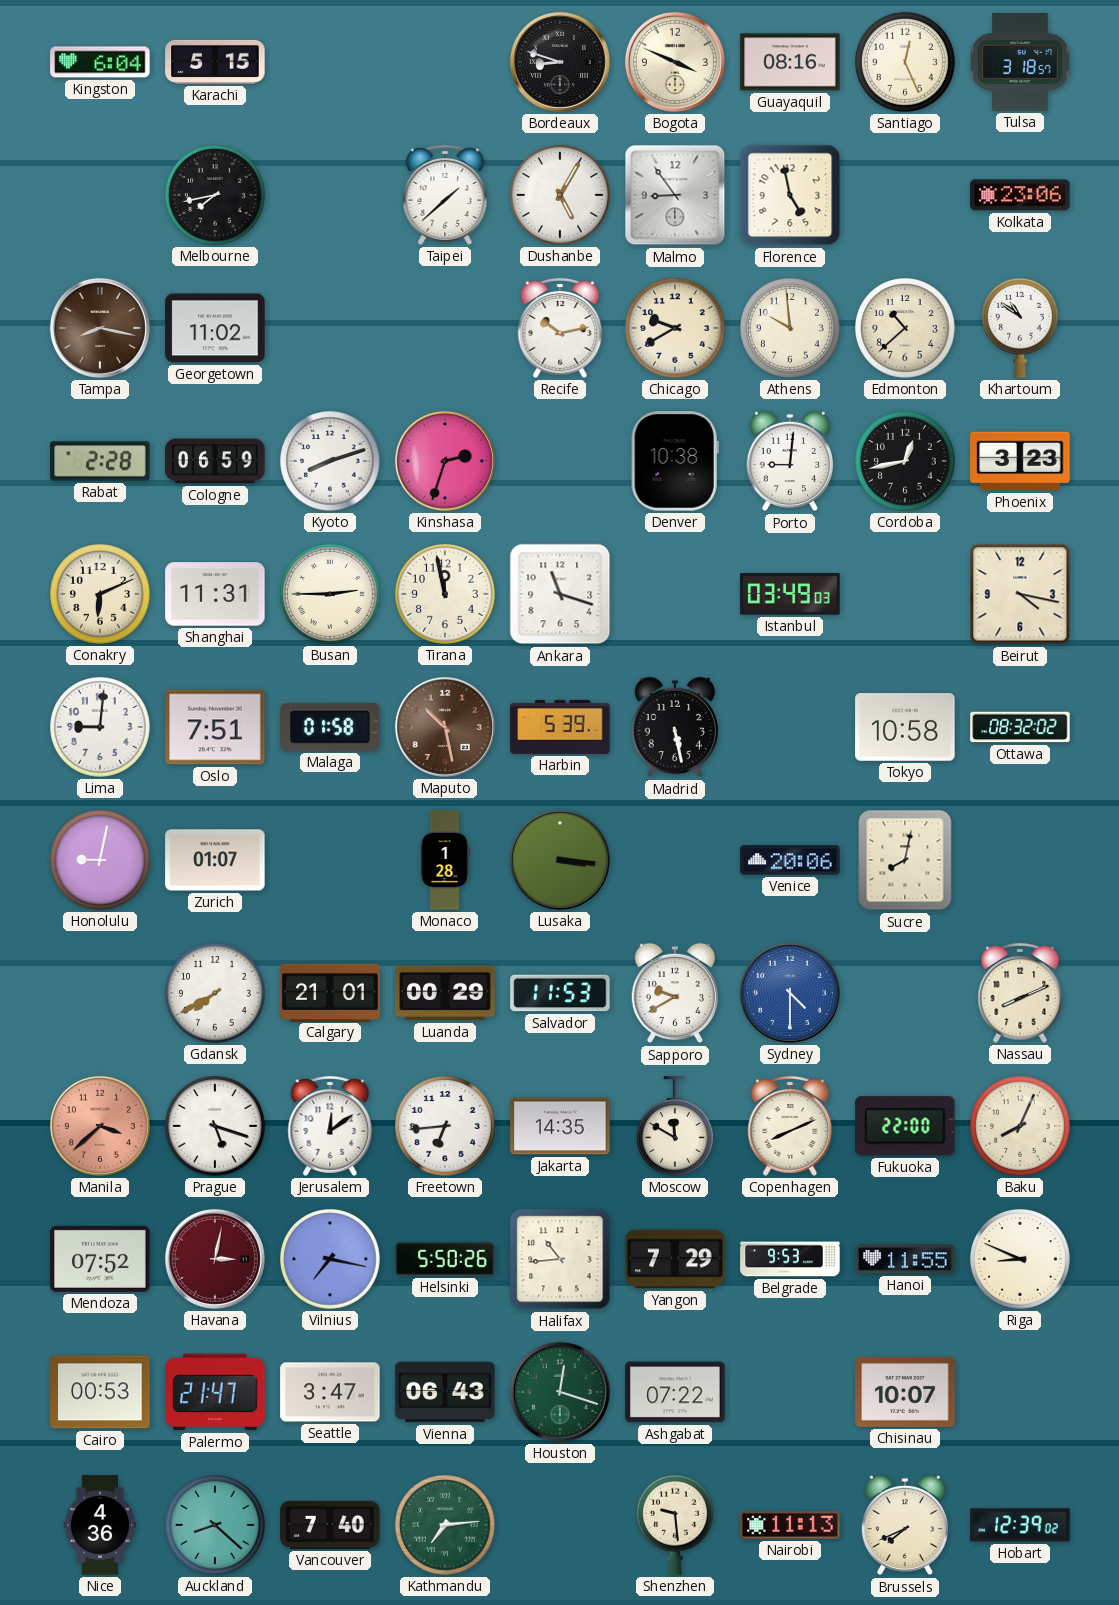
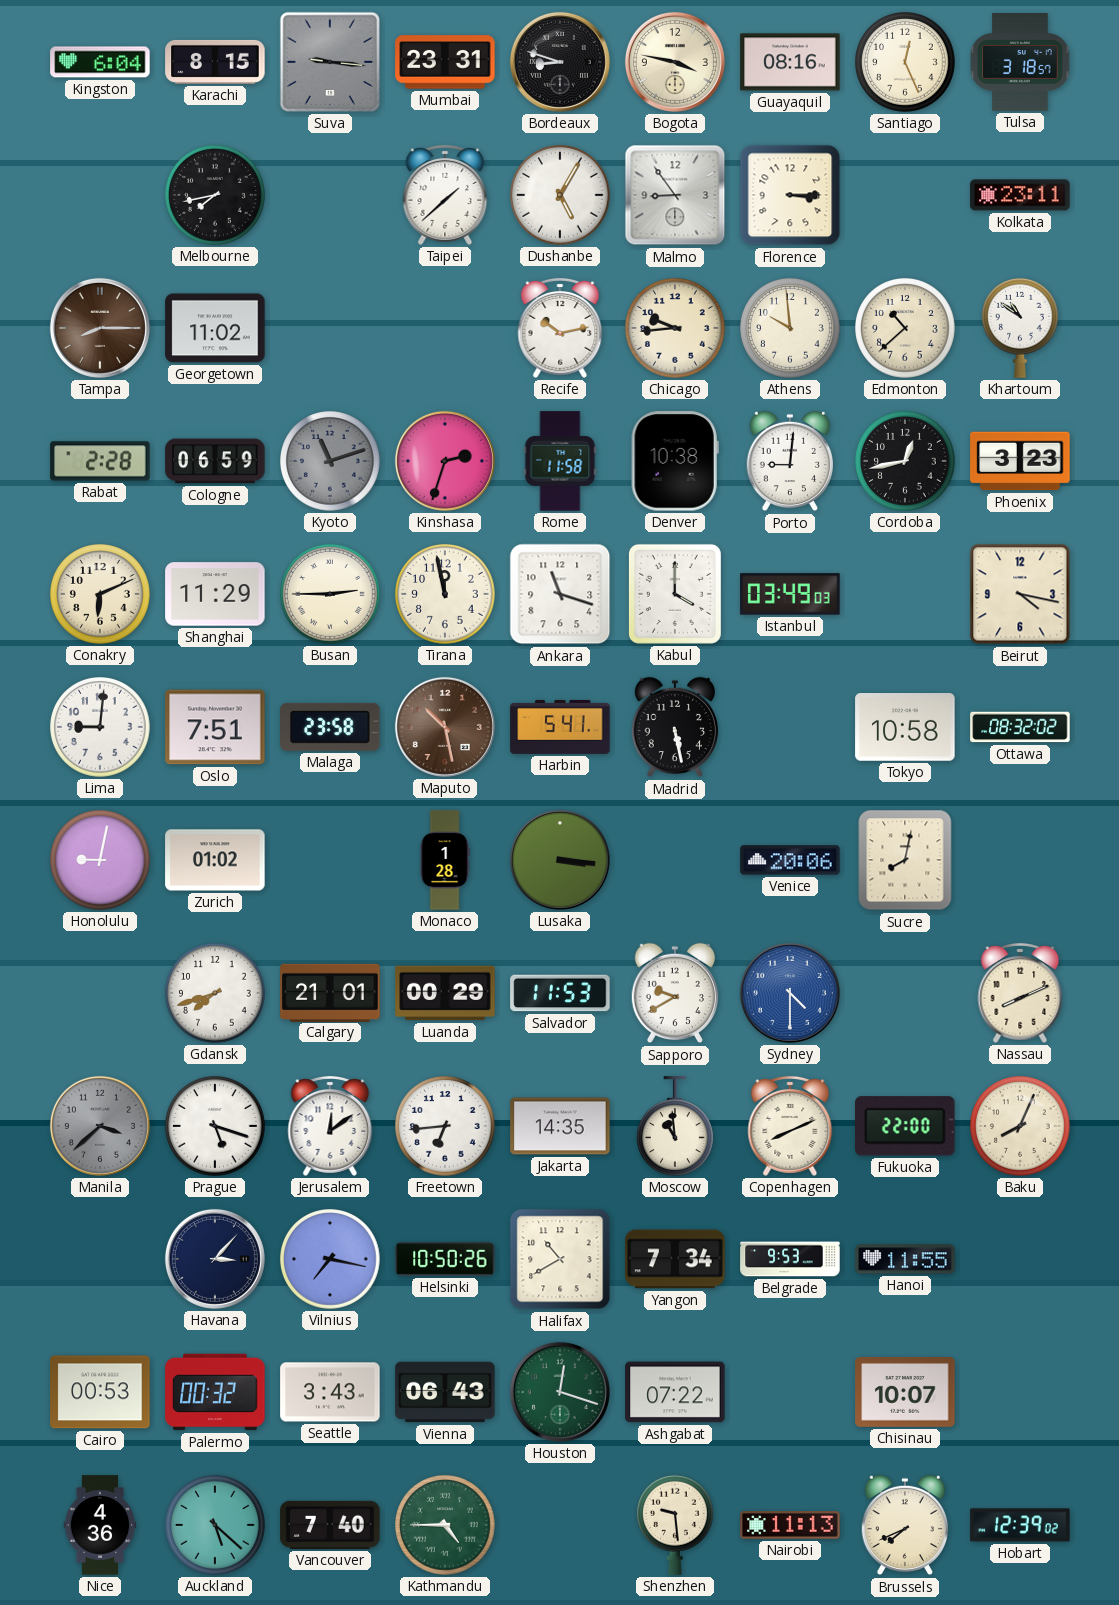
Karachi: 5:15 -> 8:15
Suva: none -> 9:16
Mumbai: none -> 23:31
Bogota: 3:49 -> 3:47
Florence: 4:58 -> 3:15
Kolkata: 23:06 -> 23:11
Tampa: 8:17 -> 8:15
Chicago: 9:40 -> 9:44
Kyoto: 8:12 -> 11:12
Kyoto dial: white -> grey
Rome: none -> 11:58
Shanghai: 11:31 -> 11:29
Kabul: none -> 4:00
Malaga: 01:58 -> 23:58
Harbin: 5:39 -> 5:41
Zurich: 01:07 -> 01:02
Gdansk: 7:40 -> 7:42
Manila dial: salmon -> grey
Moscow: 11:50 -> 10:59
Mendoza: 07:52 -> none
Havana: 3:02 -> 3:07
Havana dial: burgundy -> navy
Helsinki: 5:50 -> 10:50
Halifax: 10:44 -> 10:40
Yangon: 7:29 -> 7:34
Riga: 8:49 -> none
Palermo: 21:47 -> 00:32
Seattle: 3:47 -> 3:43
Auckland: 8:22 -> 5:22
Kathmandu: 7:14 -> 4:45
